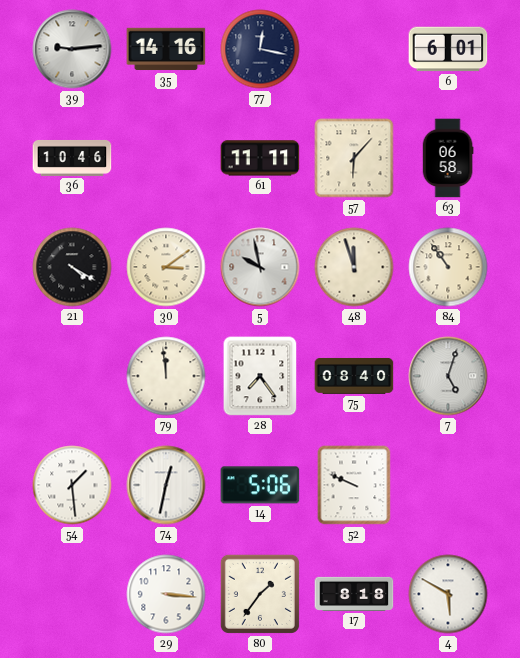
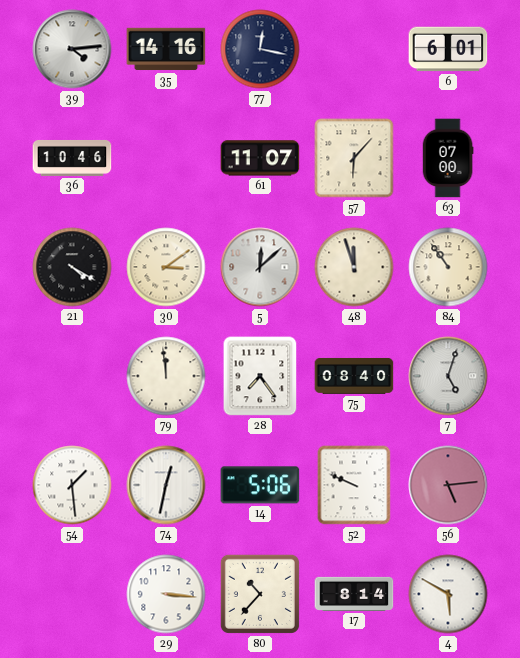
39: 9:14 -> 4:14
61: 11:11 -> 11:07
63: 06:58 -> 07:00
5: 9:58 -> 12:08
56: none -> 5:14
80: 1:36 -> 10:37
17: 8:18 -> 8:14
